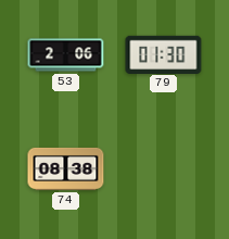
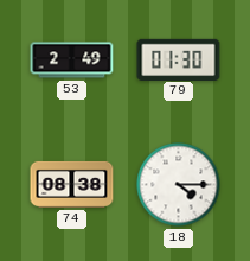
53: 2:06 -> 2:49
18: none -> 4:15
